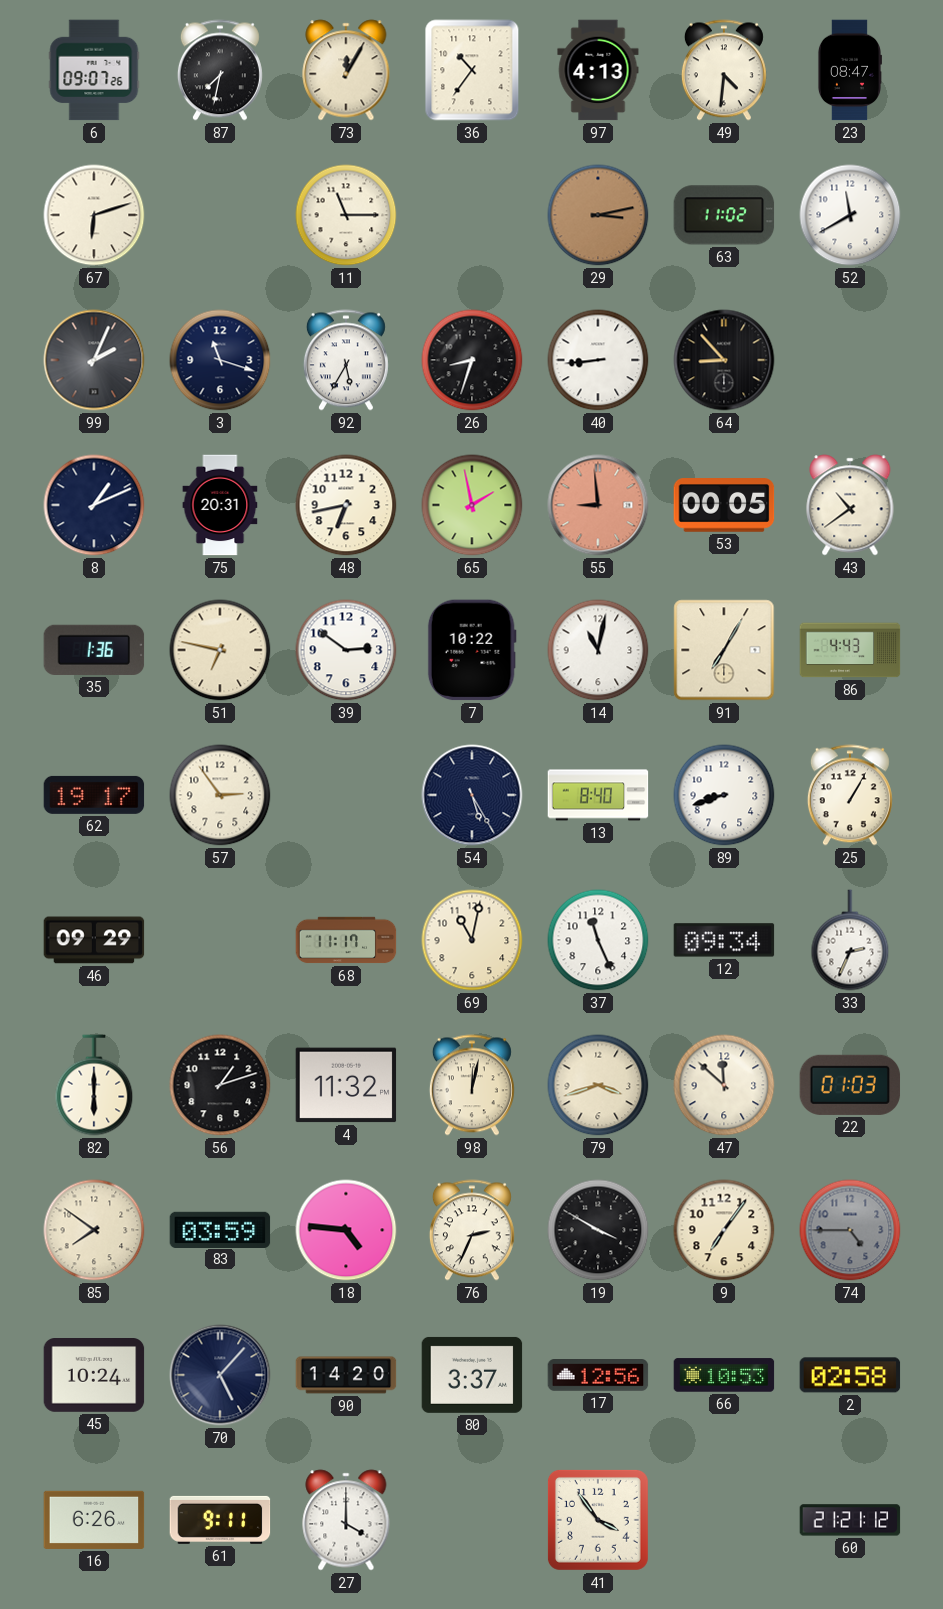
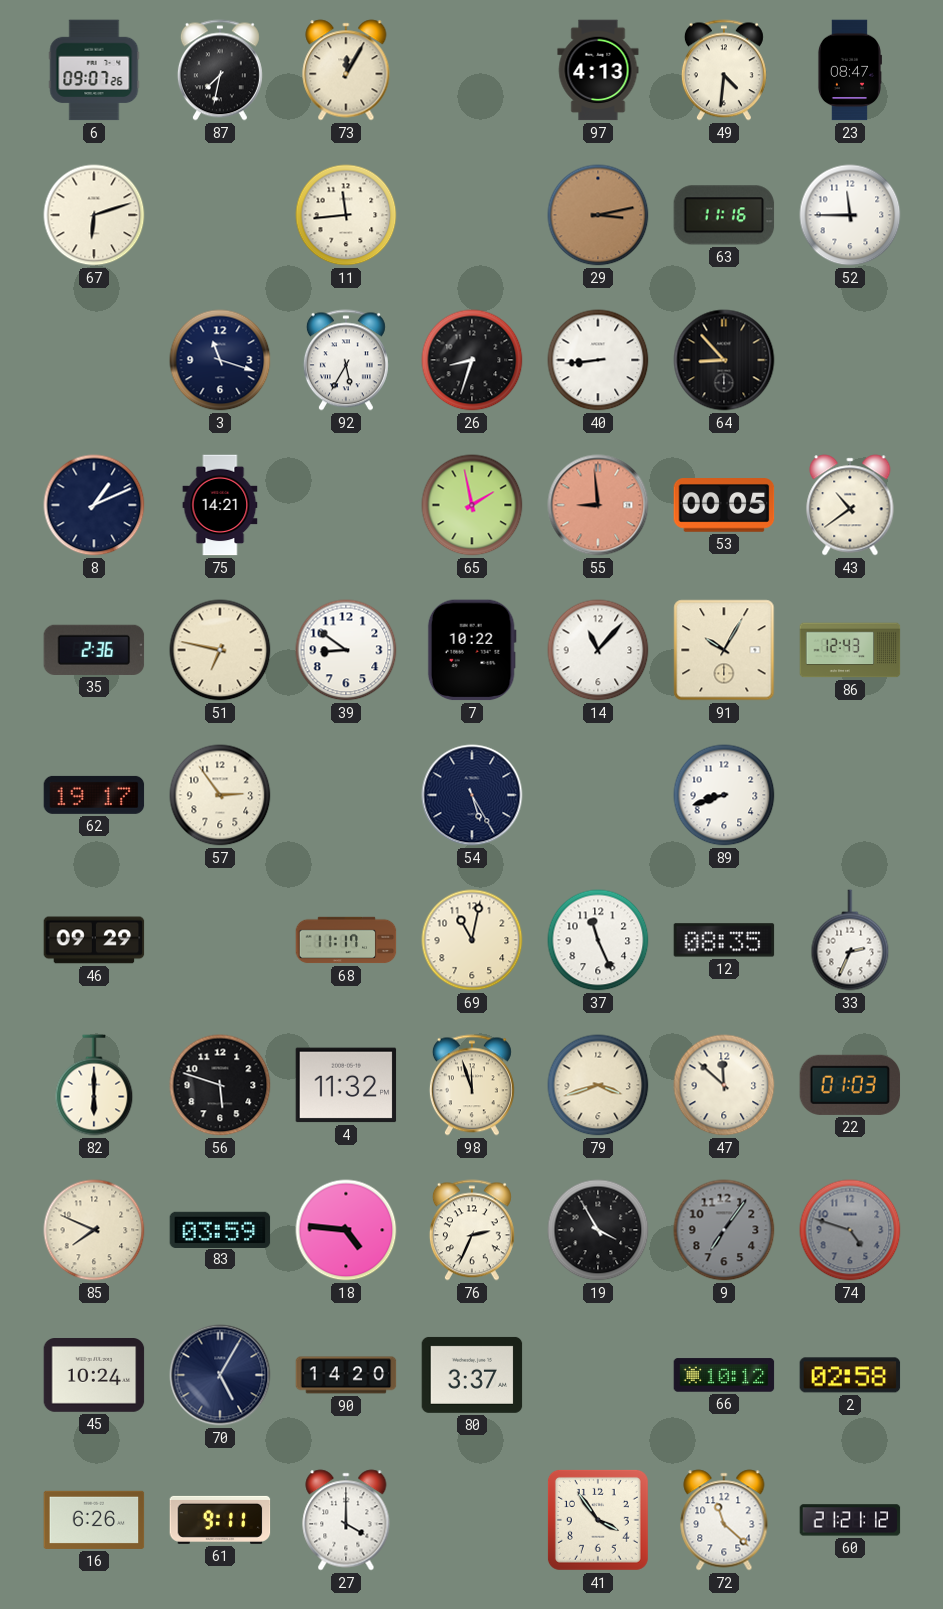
36: 10:36 -> none
11: 11:15 -> 11:44
63: 11:02 -> 11:16
52: 11:40 -> 11:45
99: 2:04 -> none
75: 20:31 -> 14:21
48: 6:43 -> none
35: 1:36 -> 2:36
39: 2:51 -> 8:51
14: 11:02 -> 11:07
91: 7:05 -> 10:05
86: 4:43 -> 12:43
13: 8:40 -> none
25: 1:05 -> none
12: 09:34 -> 08:35
56: 1:12 -> 5:48
98: 12:02 -> 11:57
85: 7:51 -> 7:49
19: 3:50 -> 3:55
9 dial: cream -> grey
74: 4:45 -> 4:48
70: 5:07 -> 5:05
17: 12:56 -> none
66: 10:53 -> 10:12
72: none -> 11:22
